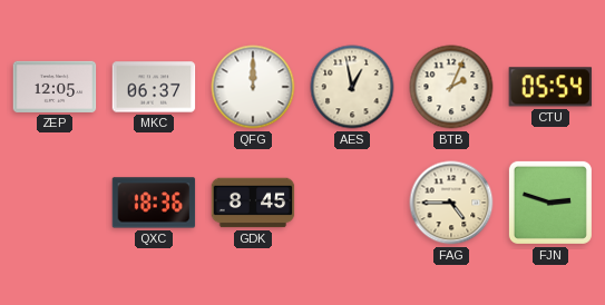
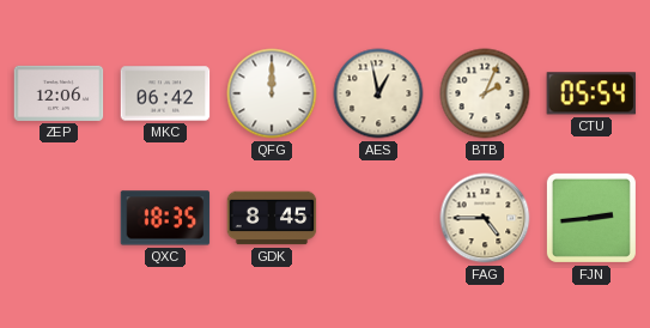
ZEP: 12:05 -> 12:06
MKC: 06:37 -> 06:42
QXC: 18:36 -> 18:35
FJN: 2:48 -> 2:44
